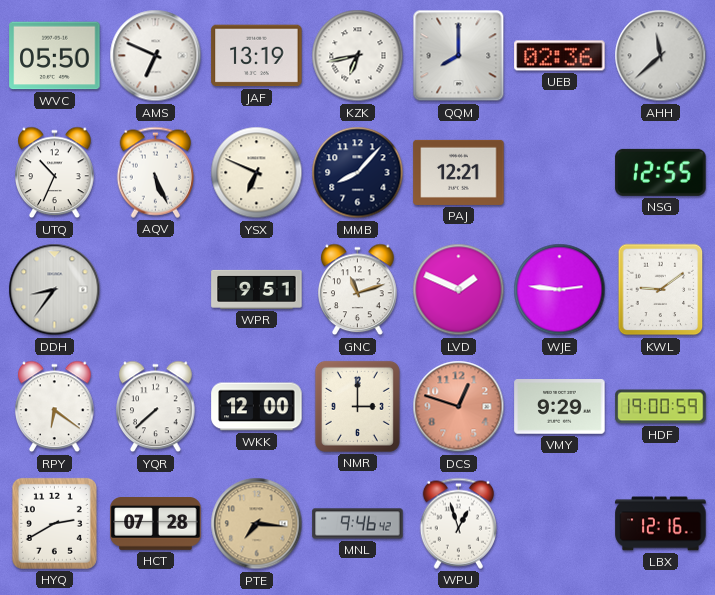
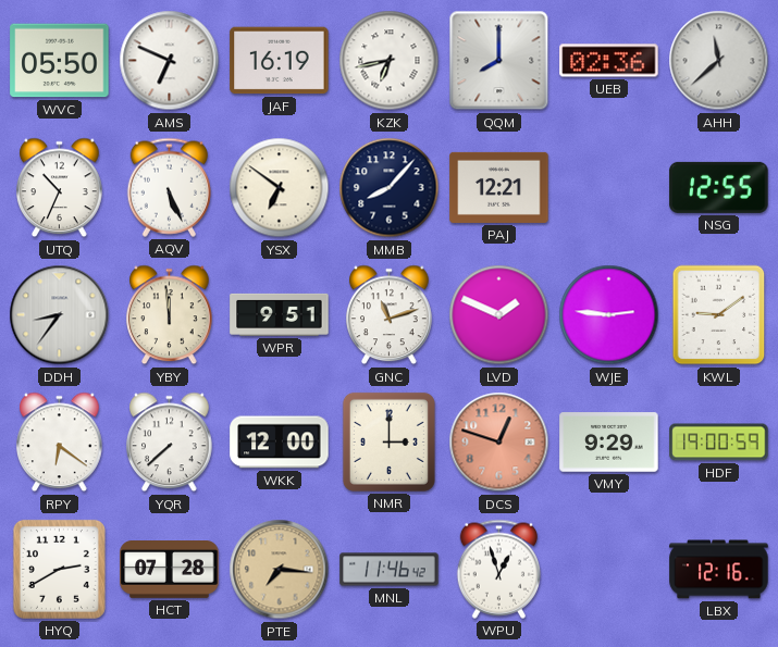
JAF: 13:19 -> 16:19
YSX: 6:49 -> 6:51
YBY: none -> 11:59
MNL: 9:46 -> 11:46
